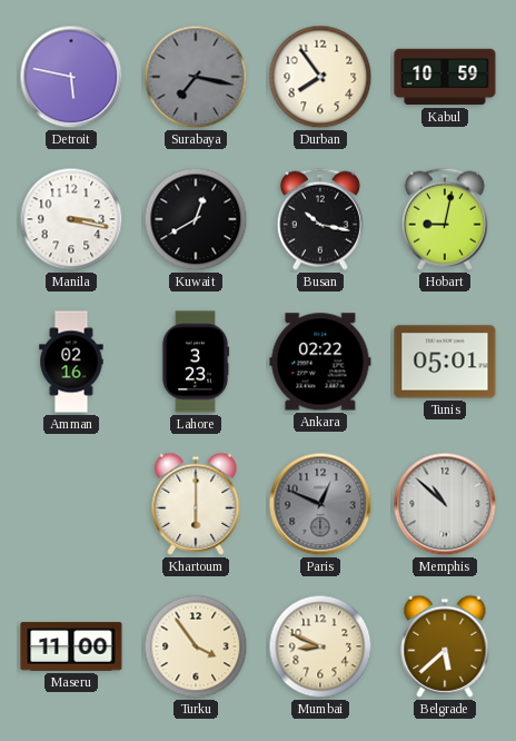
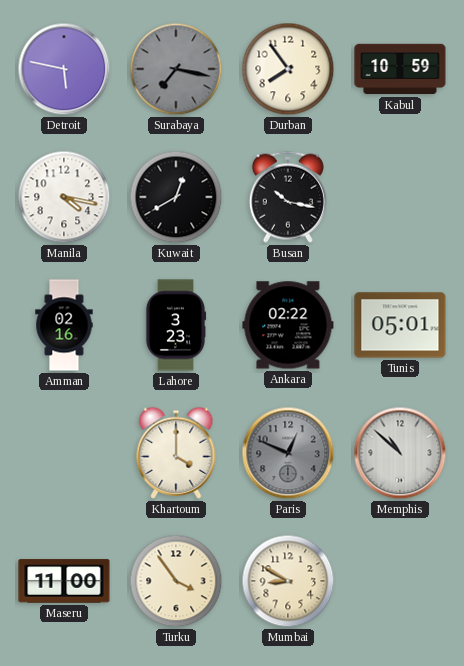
Manila: 3:17 -> 4:17
Hobart: 9:02 -> none
Khartoum: 6:00 -> 4:00
Mumbai: 8:49 -> 8:50
Belgrade: 5:38 -> none
